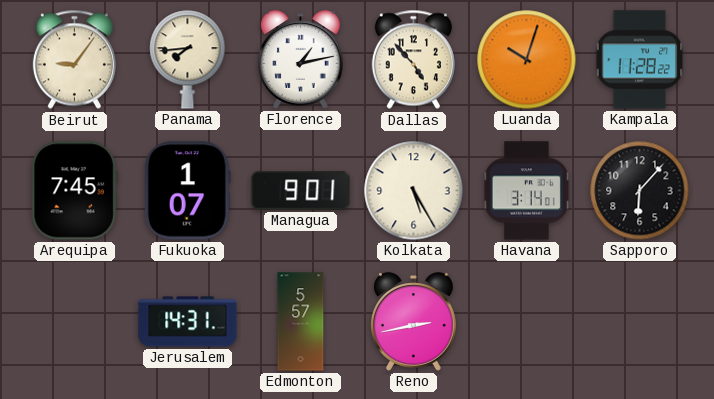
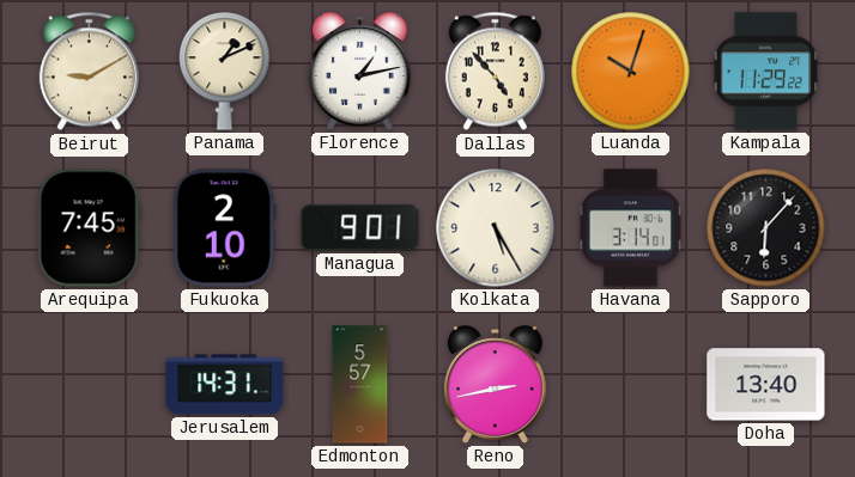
Beirut: 9:06 -> 9:10
Panama: 7:44 -> 1:11
Kampala: 11:28 -> 11:29
Fukuoka: 1:07 -> 2:10
Doha: none -> 13:40
